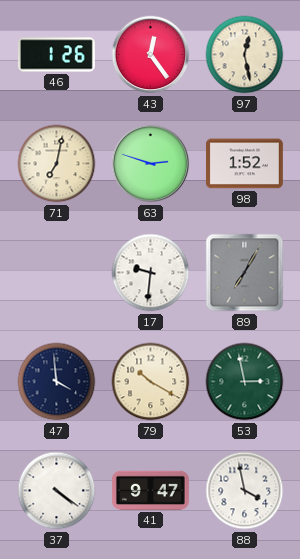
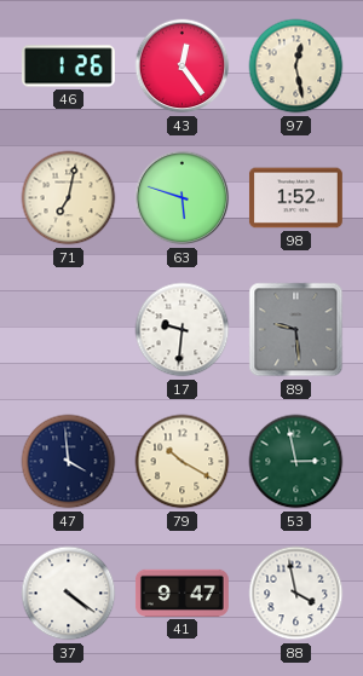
63: 2:48 -> 5:48
89: 7:05 -> 9:29
